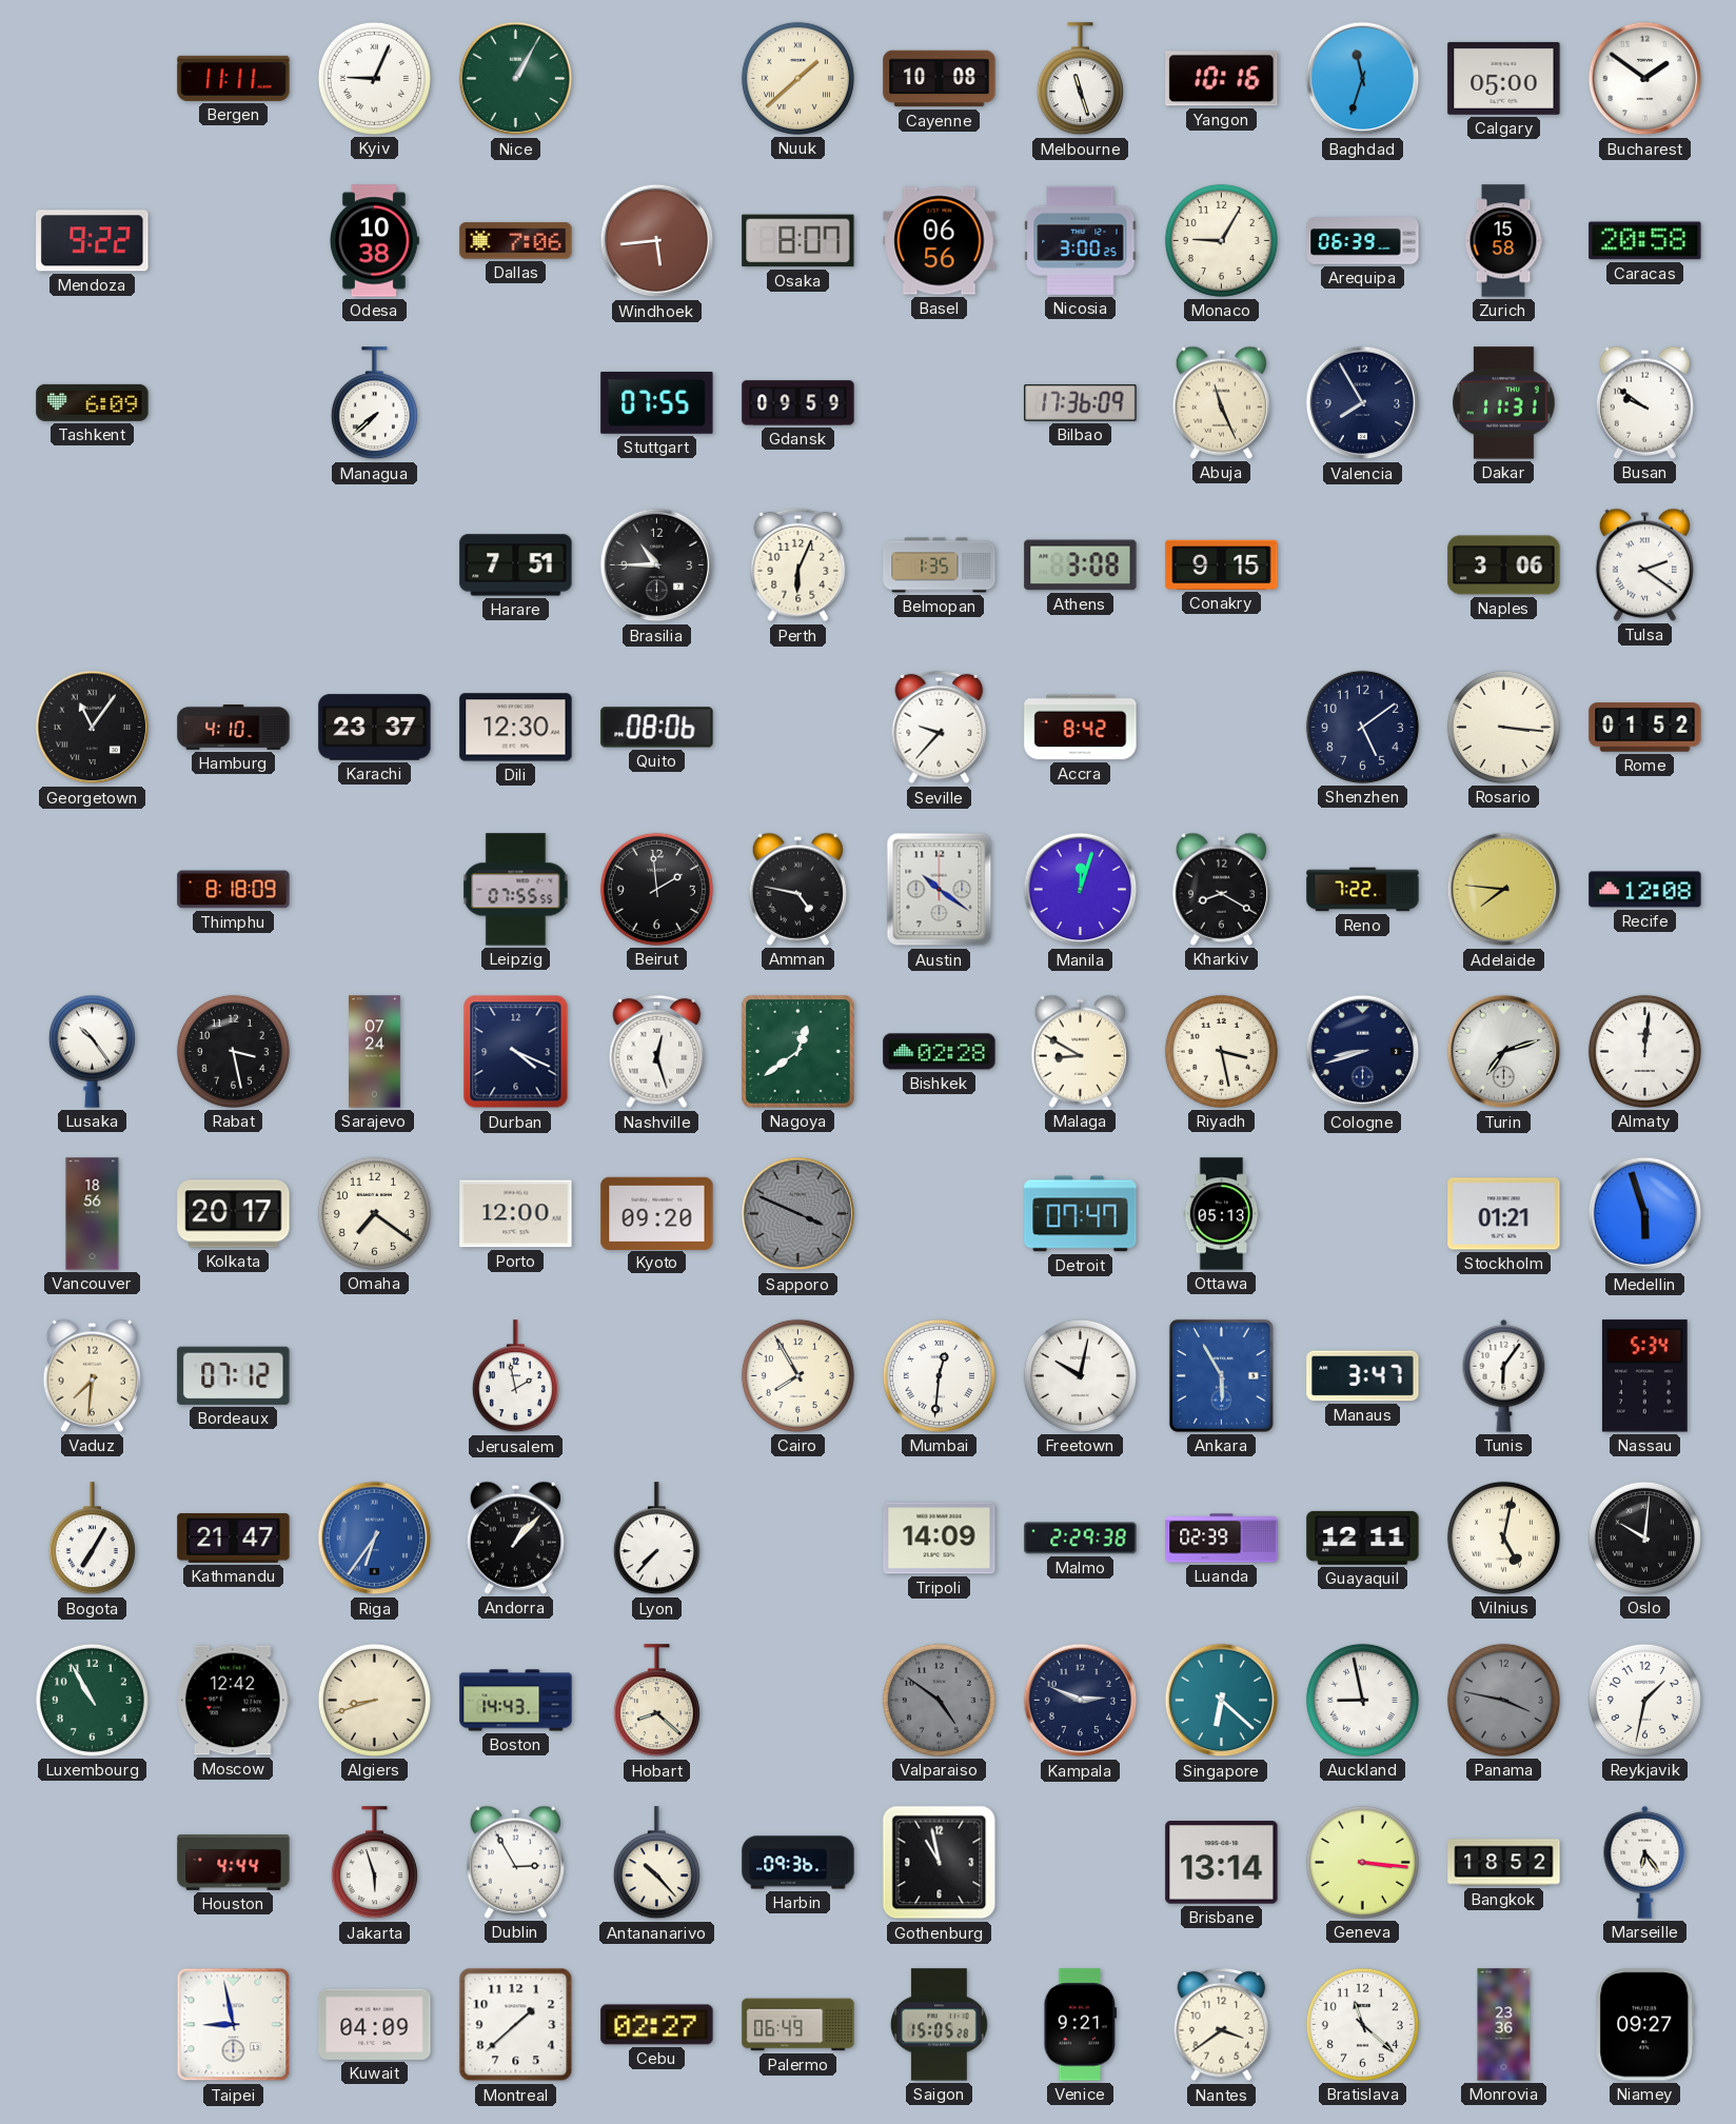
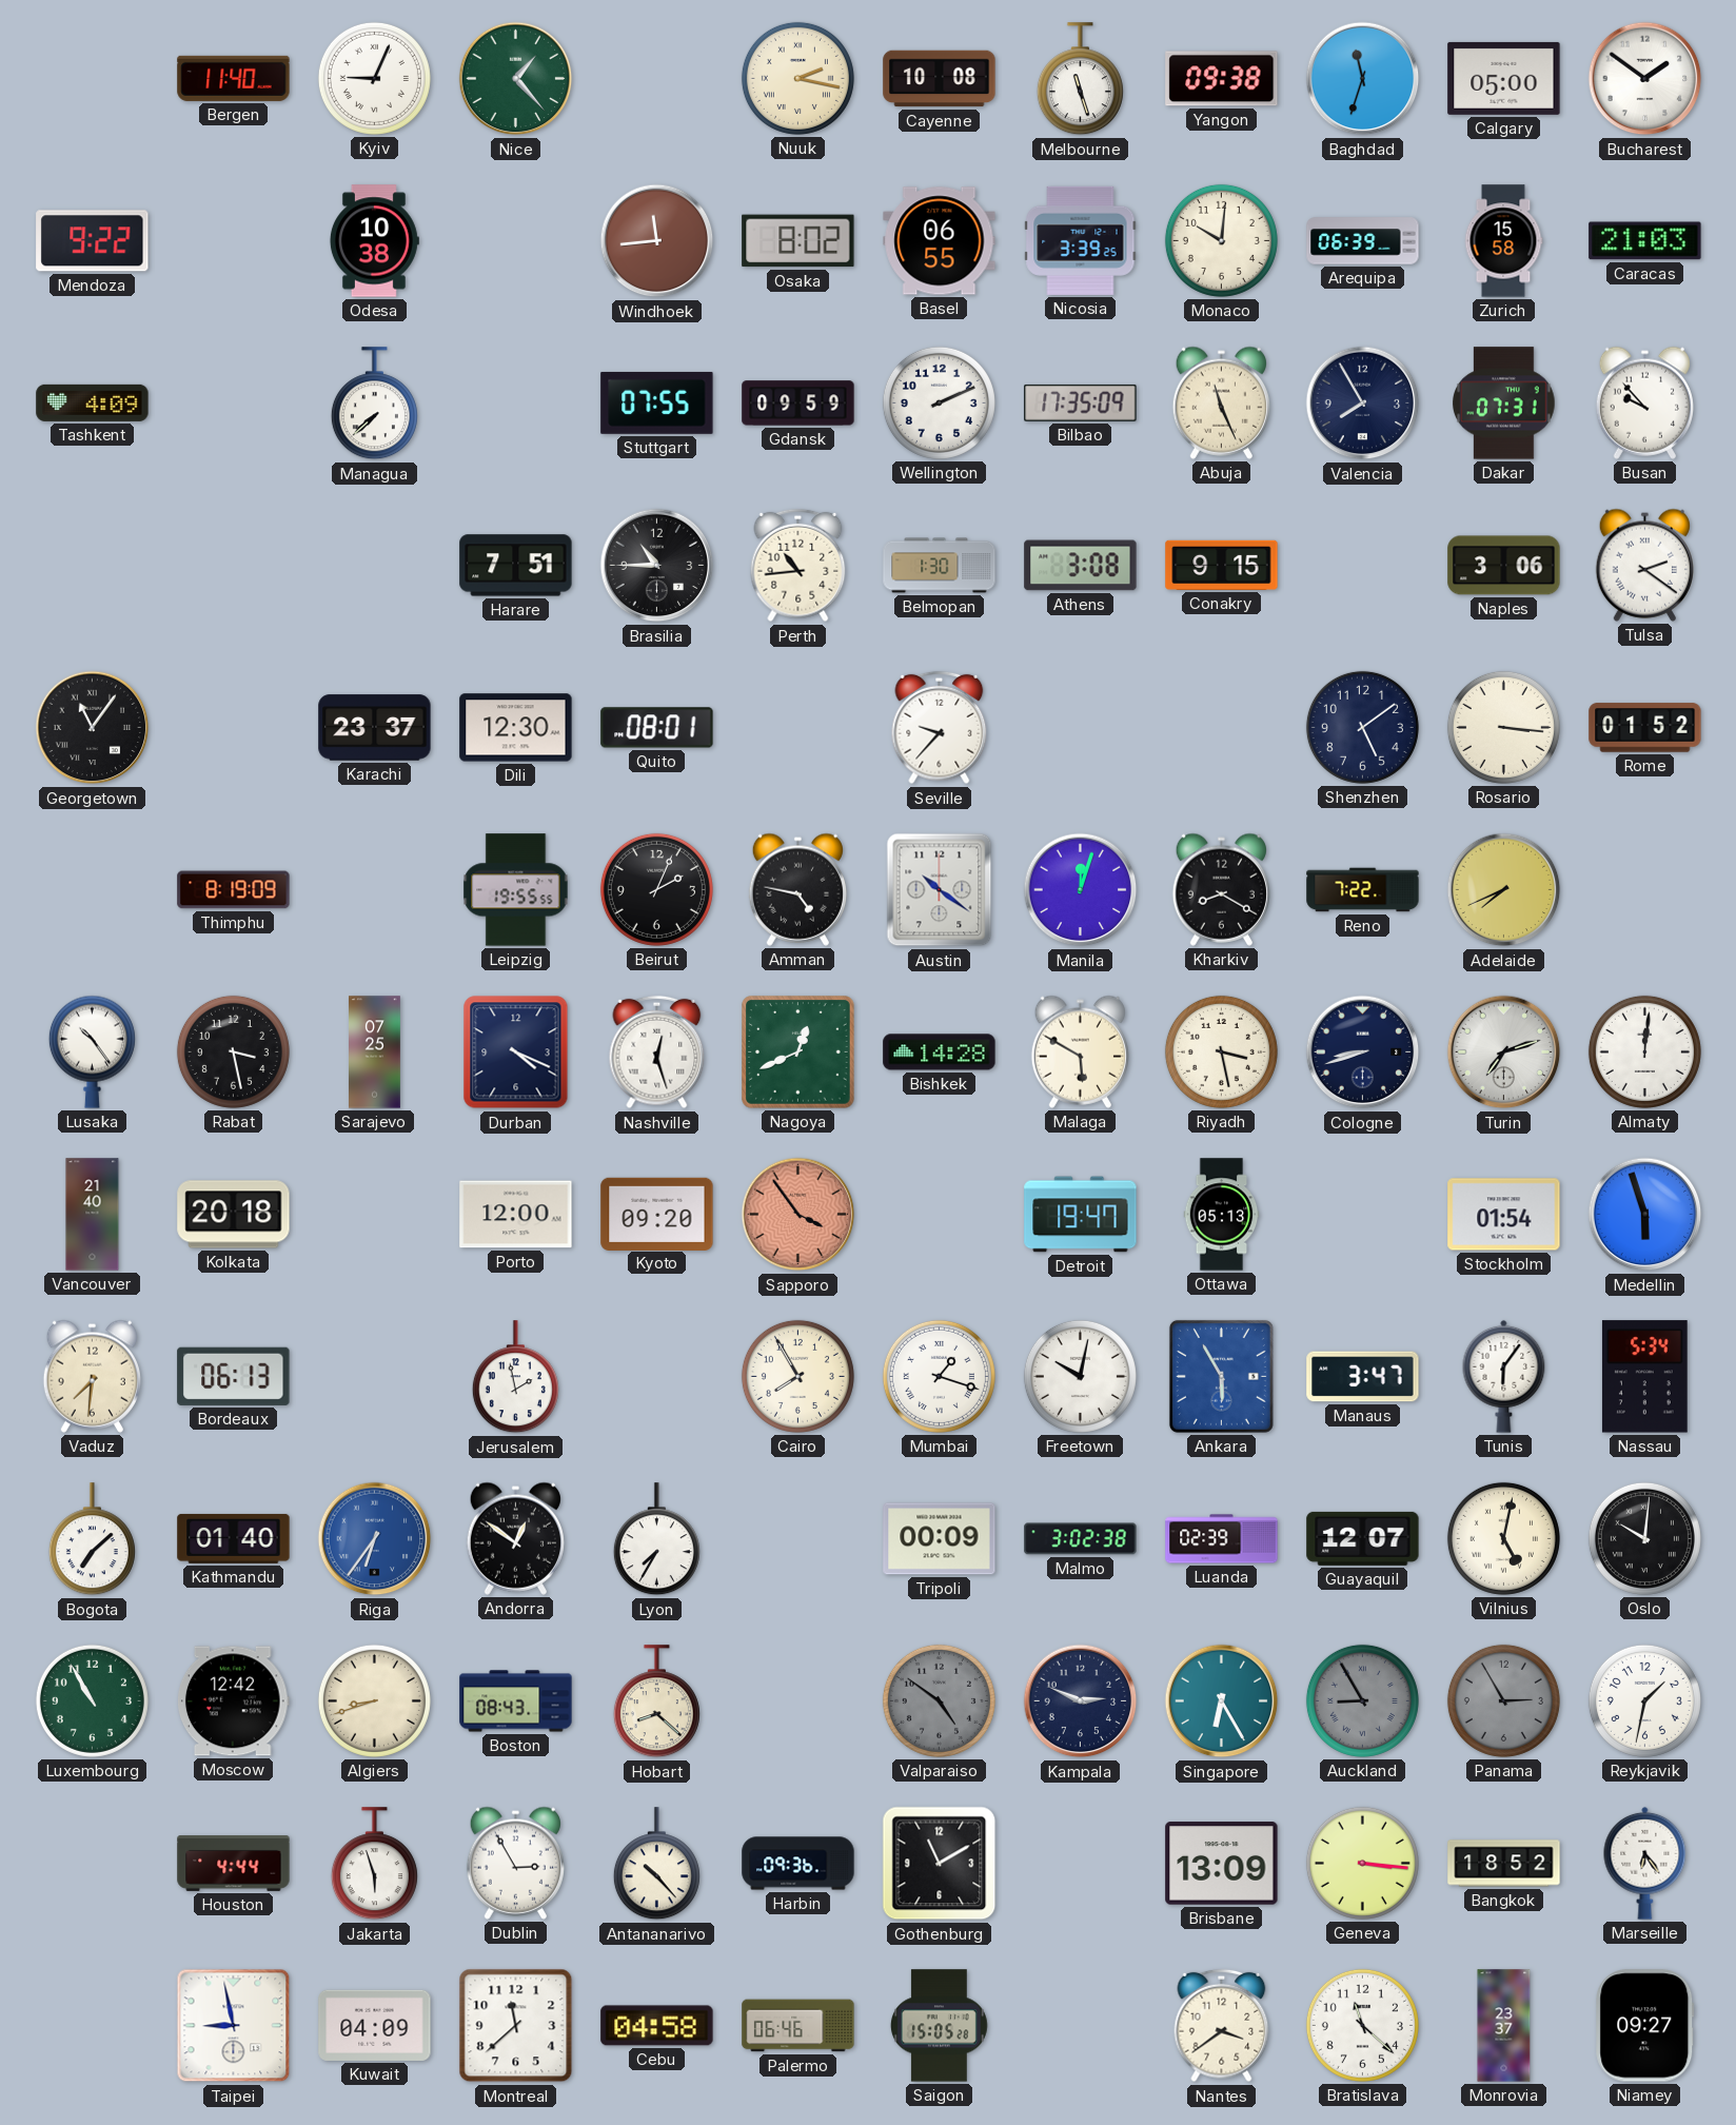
Bergen: 11:11 -> 11:40
Nice: 1:05 -> 1:23
Nuuk: 1:38 -> 2:17
Yangon: 10:16 -> 09:38
Dallas: 7:06 -> none
Windhoek: 5:44 -> 11:44
Osaka: 8:07 -> 8:02
Basel: 06:56 -> 06:55
Nicosia: 3:00 -> 3:39
Monaco: 9:05 -> 10:01
Caracas: 20:58 -> 21:03
Tashkent: 6:09 -> 4:09
Wellington: none -> 2:11
Bilbao: 17:36 -> 17:35
Dakar: 11:31 -> 07:31
Busan: 9:51 -> 9:53
Perth: 6:04 -> 10:44
Belmopan: 1:35 -> 1:30
Hamburg: 4:10 -> none
Quito: 08:06 -> 08:01
Accra: 8:42 -> none
Thimphu: 8:18 -> 8:19
Leipzig: 07:55 -> 19:55
Beirut: 1:59 -> 2:04
Adelaide: 7:46 -> 7:41
Recife: 12:08 -> none
Sarajevo: 07:24 -> 07:25
Nagoya: 12:39 -> 12:41
Bishkek: 02:28 -> 14:28
Malaga: 8:50 -> 5:50
Vancouver: 18:56 -> 21:40
Kolkata: 20:17 -> 20:18
Omaha: 7:21 -> none
Sapporo: 3:49 -> 3:54
Sapporo dial: grey -> salmon
Detroit: 07:47 -> 19:47
Stockholm: 01:21 -> 01:54
Bordeaux: 07:12 -> 06:13
Mumbai: 12:31 -> 1:18
Bogota: 7:05 -> 7:08
Kathmandu: 21:47 -> 01:40
Andorra: 1:07 -> 12:51
Lyon: 7:37 -> 7:35
Tripoli: 14:09 -> 00:09
Malmo: 2:29 -> 3:02
Guayaquil: 12:11 -> 12:07
Boston: 14:43 -> 08:43
Singapore: 6:22 -> 6:25
Auckland: 8:58 -> 8:55
Auckland dial: white -> grey
Panama: 3:47 -> 2:55
Gothenburg: 10:58 -> 11:10
Brisbane: 13:14 -> 13:09
Montreal: 1:38 -> 11:38
Cebu: 02:27 -> 04:58
Palermo: 06:49 -> 06:46
Venice: 9:21 -> none
Monrovia: 23:36 -> 23:37
